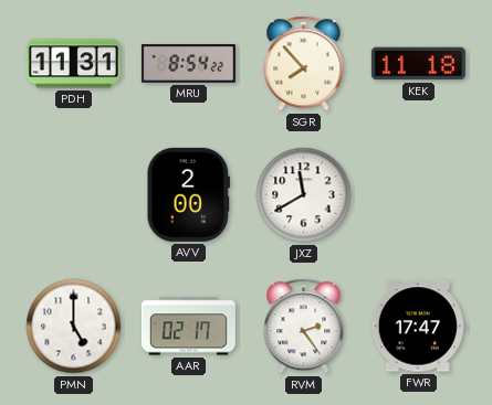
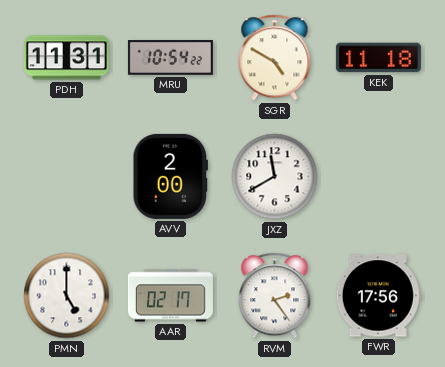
MRU: 8:54 -> 10:54
SGR: 7:53 -> 4:50
FWR: 17:47 -> 17:56
